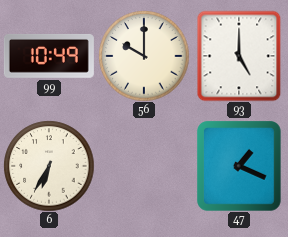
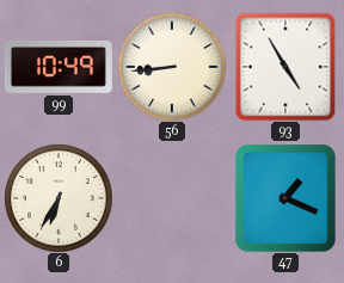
56: 10:00 -> 8:44
93: 5:00 -> 4:55
